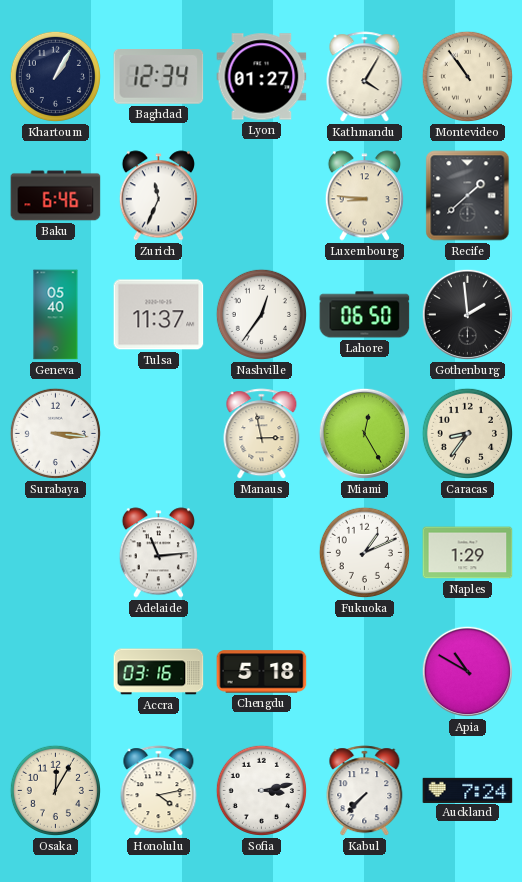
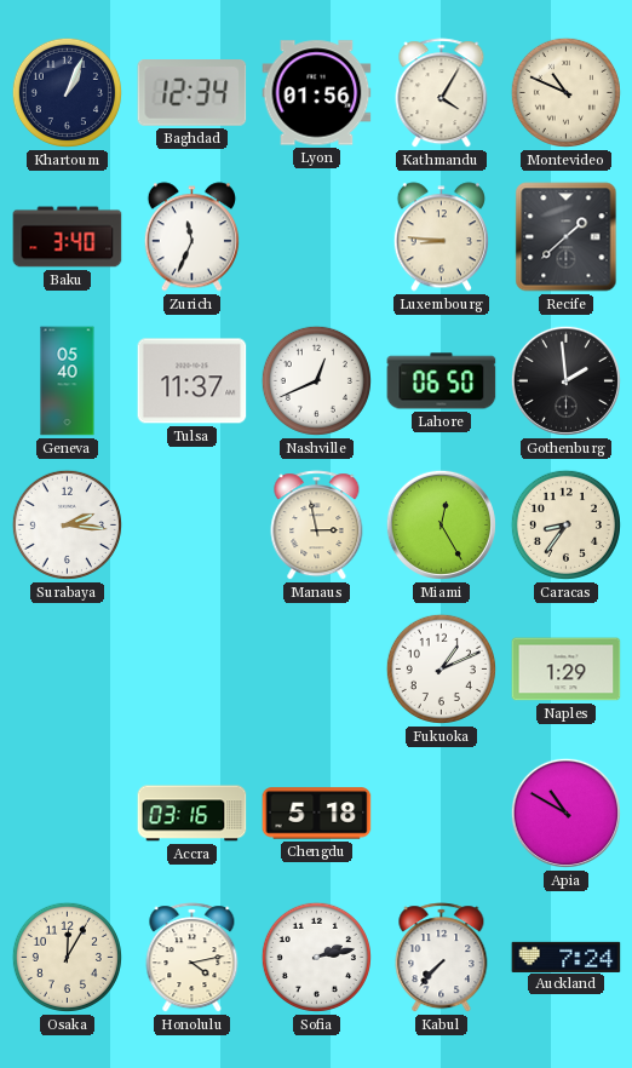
Khartoum: 1:05 -> 1:04
Lyon: 01:27 -> 01:56
Montevideo: 10:54 -> 10:49
Baku: 6:46 -> 3:40
Nashville: 12:36 -> 12:41
Surabaya: 3:16 -> 2:16
Adelaide: 11:14 -> none
Sofia: 3:13 -> 2:13
